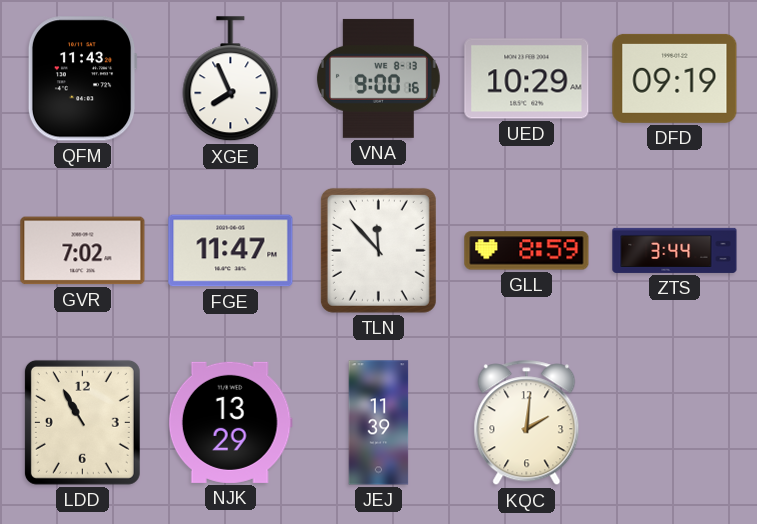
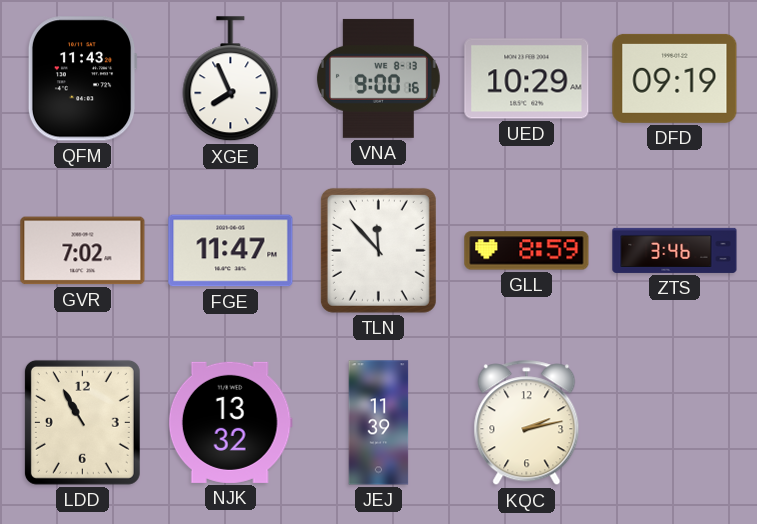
ZTS: 3:44 -> 3:46
NJK: 13:29 -> 13:32
KQC: 2:01 -> 2:13
